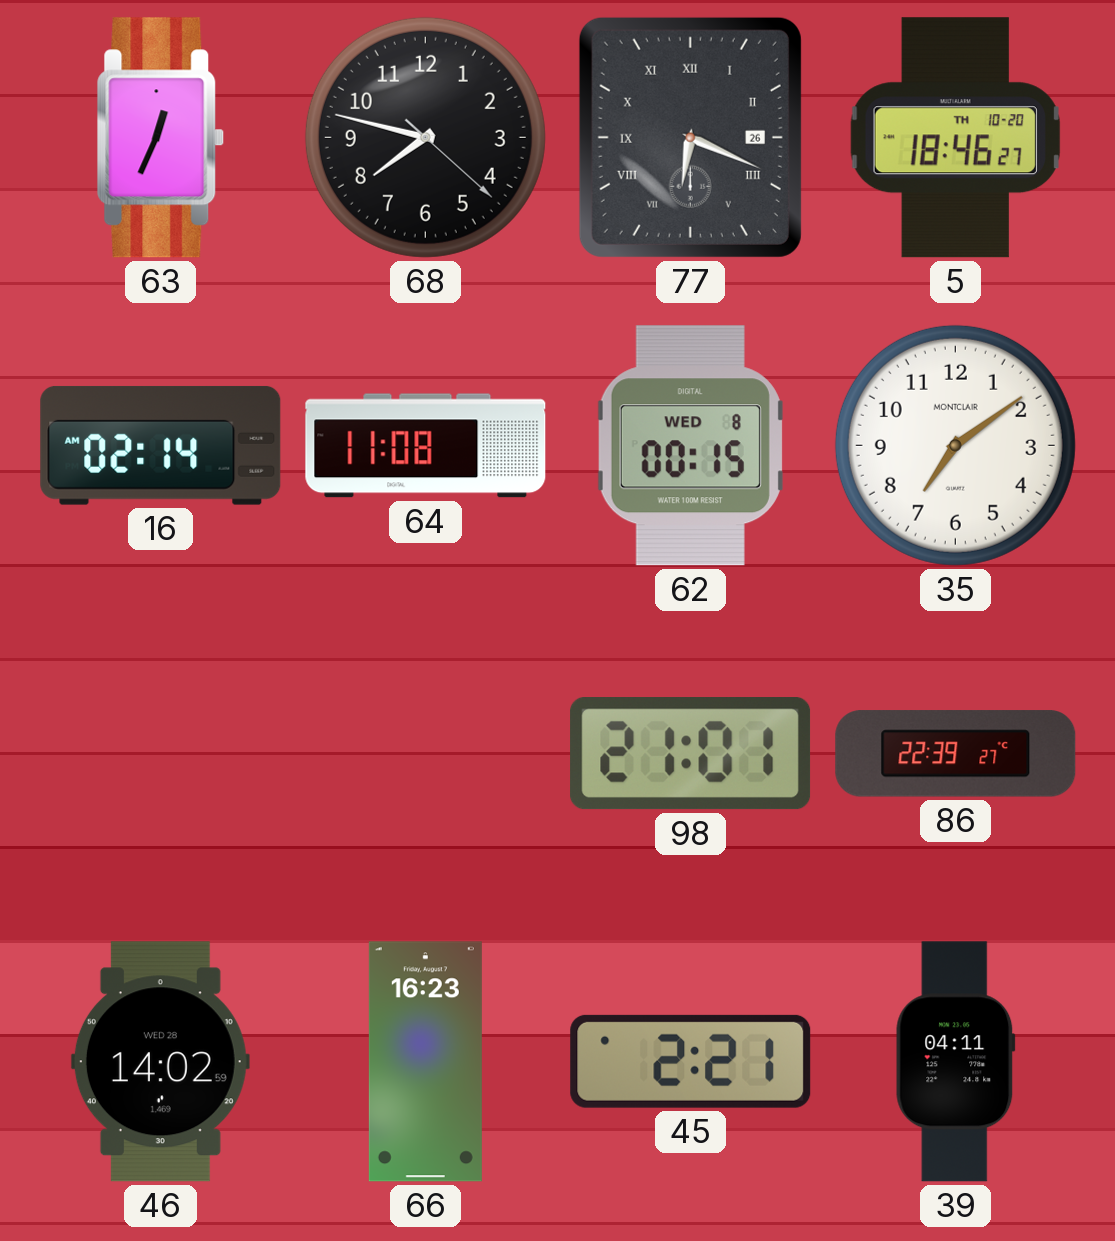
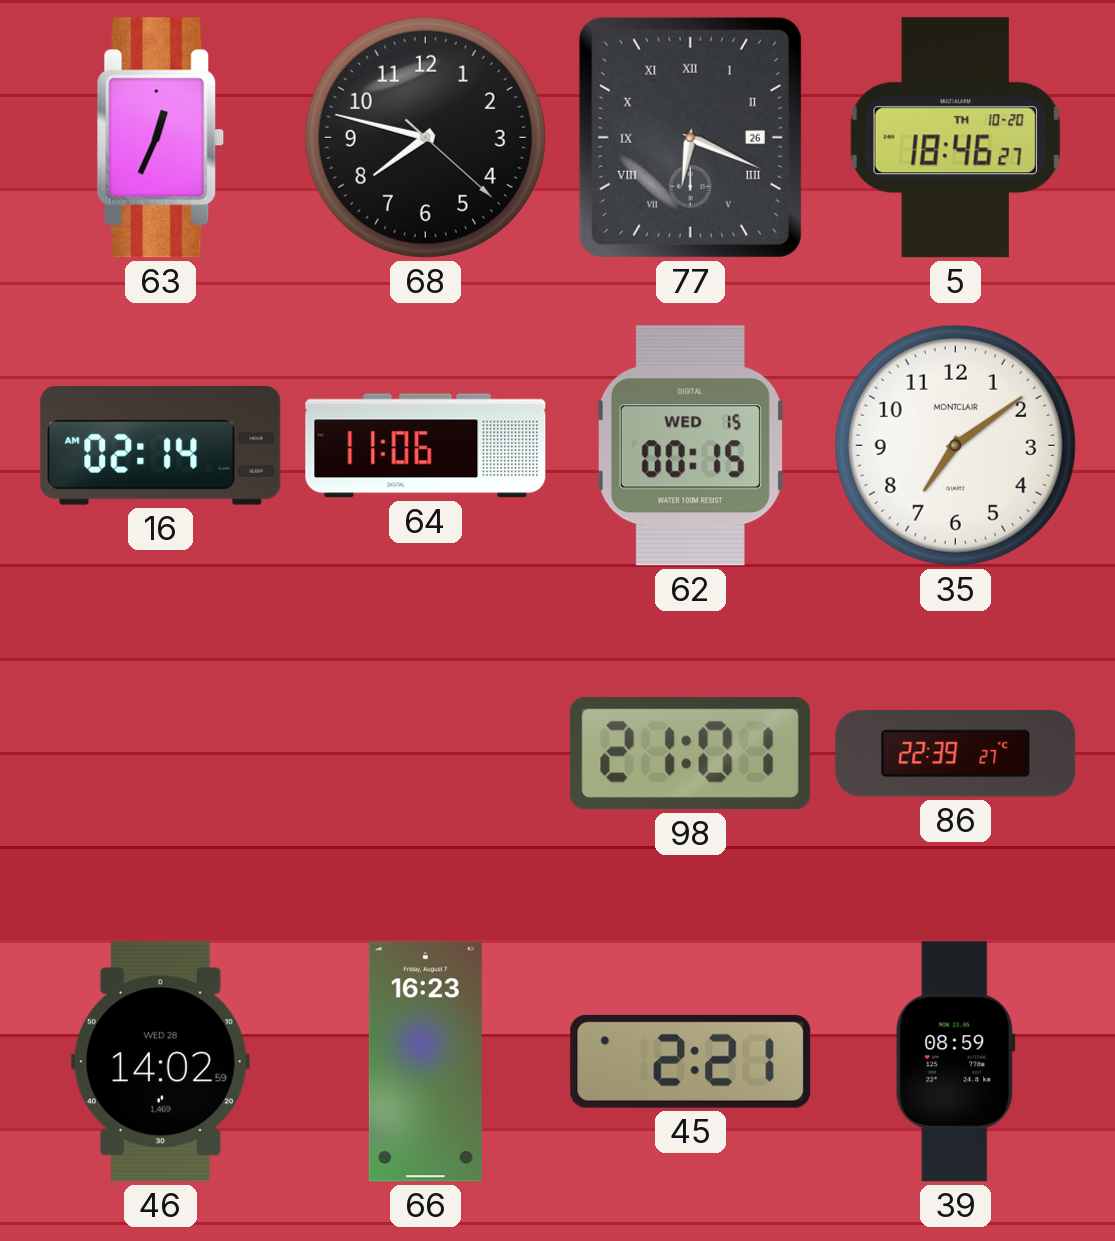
64: 11:08 -> 11:06
62 date: WED 8 -> WED 15
39: 04:11 -> 08:59
